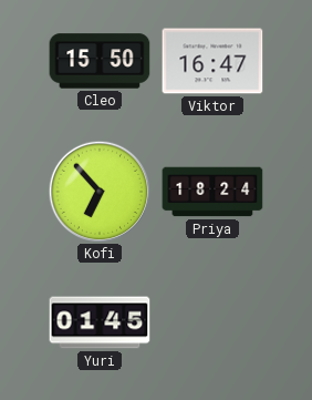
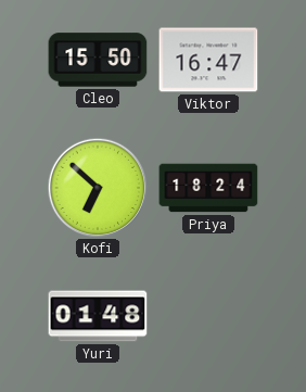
Kofi: 6:53 -> 6:52
Yuri: 01:45 -> 01:48
